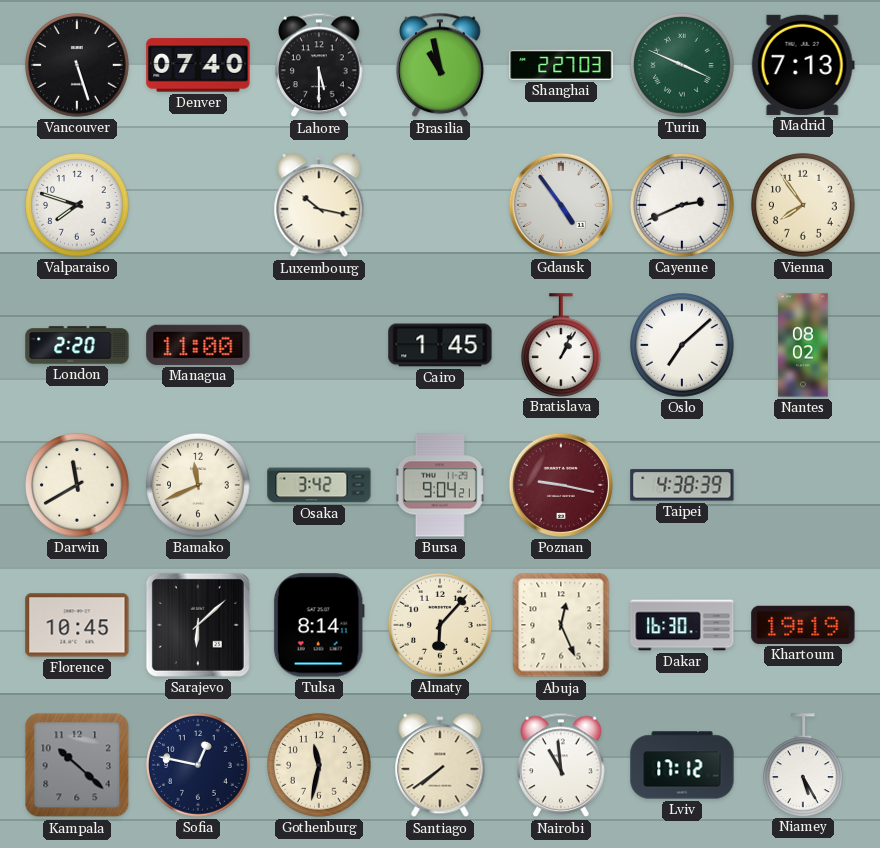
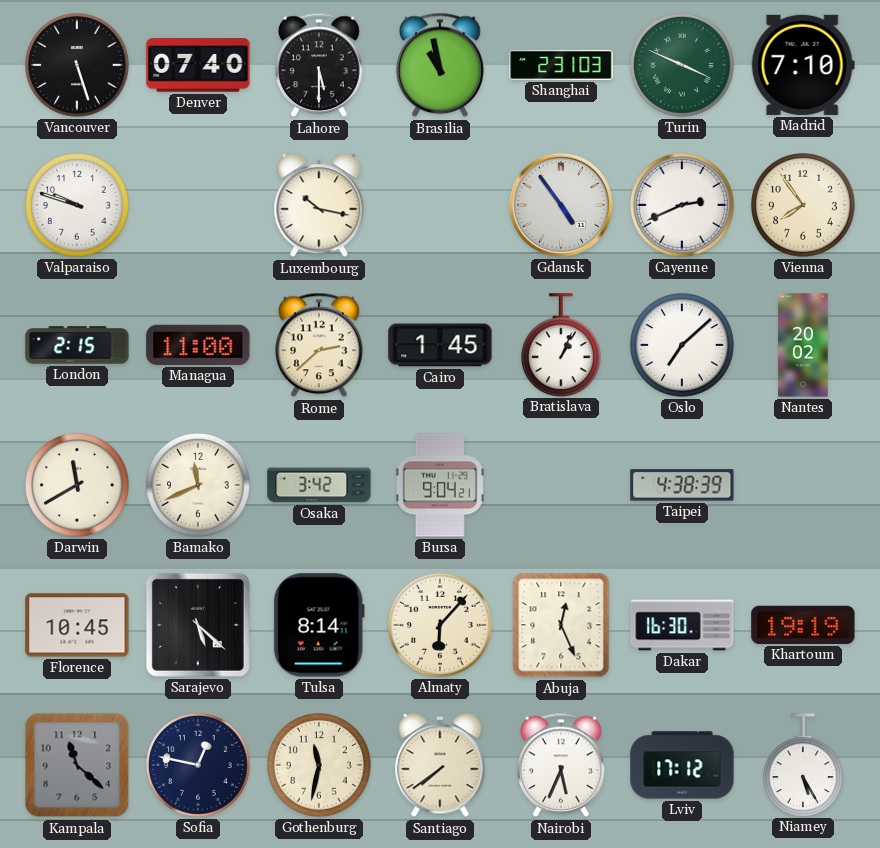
Shanghai: 2:27 -> 2:31
Madrid: 7:13 -> 7:10
Valparaiso: 7:48 -> 9:48
London: 2:20 -> 2:15
Rome: none -> 2:38
Nantes: 08:02 -> 20:02
Poznan: 9:17 -> none
Sarajevo: 6:08 -> 5:22
Kampala: 10:22 -> 11:22
Nairobi: 10:59 -> 5:34
